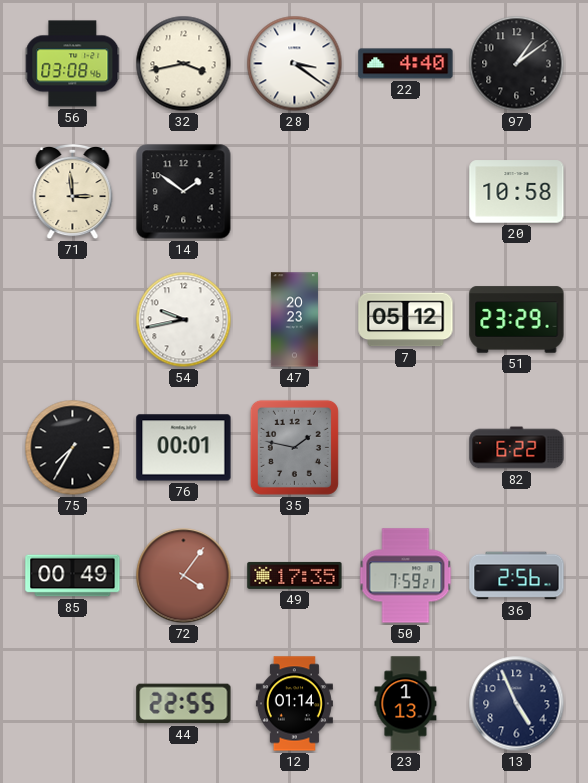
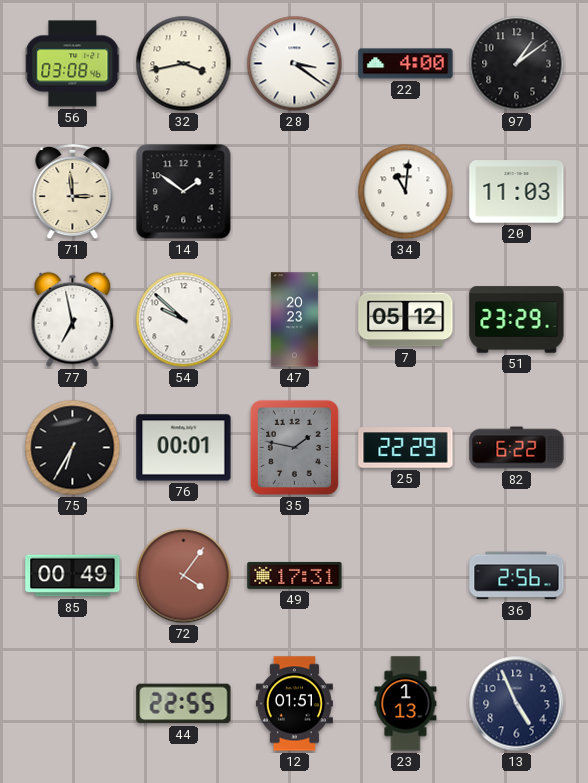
22: 4:40 -> 4:00
34: none -> 11:01
20: 10:58 -> 11:03
77: none -> 6:58
54: 9:43 -> 9:52
75: 7:35 -> 6:35
25: none -> 22:29
49: 17:35 -> 17:31
50: 7:59 -> none
12: 01:14 -> 01:51
